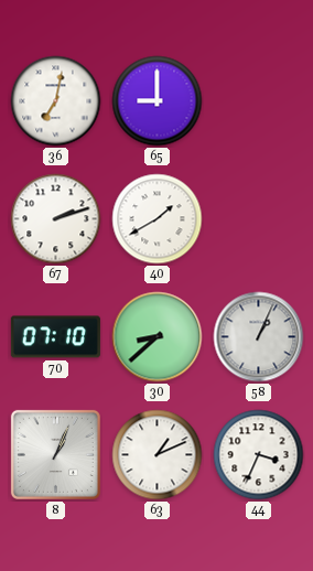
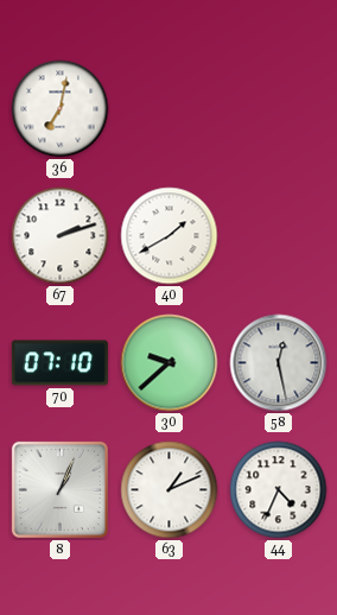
65: 9:00 -> none
30: 8:38 -> 9:38
58: 1:04 -> 12:28
44: 3:34 -> 4:34
